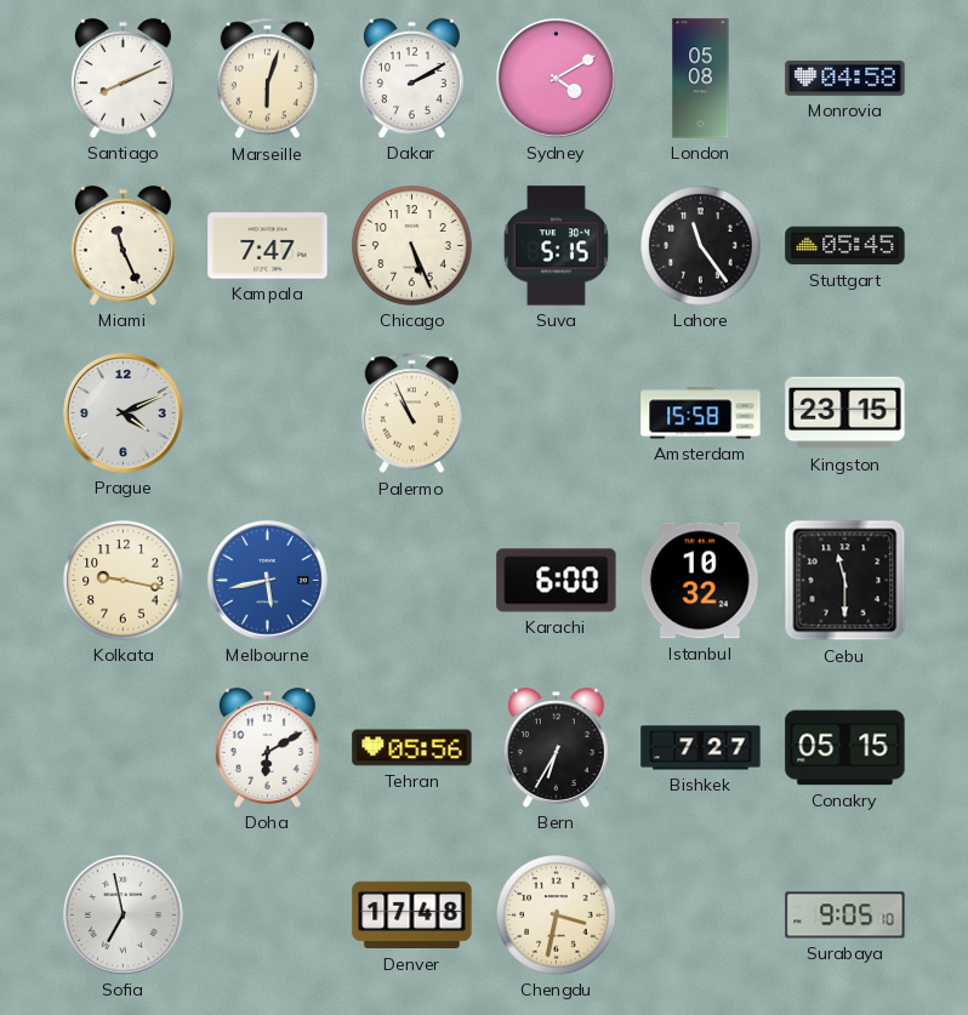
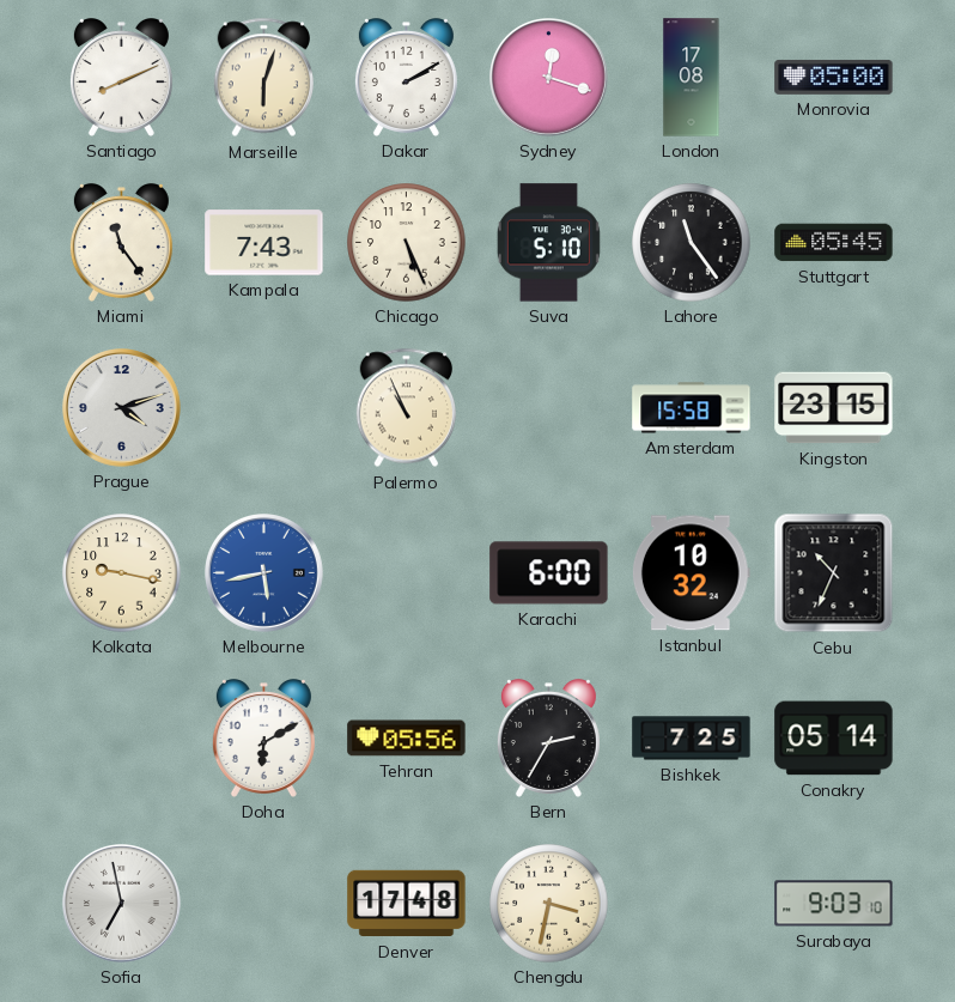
Sydney: 4:10 -> 12:18
London: 05:08 -> 17:08
Monrovia: 04:58 -> 05:00
Miami: 11:26 -> 11:24
Kampala: 7:47 -> 7:43
Suva: 5:15 -> 5:10
Prague: 4:11 -> 4:12
Cebu: 11:30 -> 10:34
Bern: 6:35 -> 2:35
Bishkek: 7:27 -> 7:25
Conakry: 05:15 -> 05:14
Surabaya: 9:05 -> 9:03
